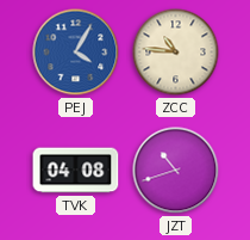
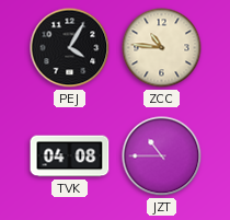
PEJ dial: blue -> black
JZT: 10:42 -> 10:45
